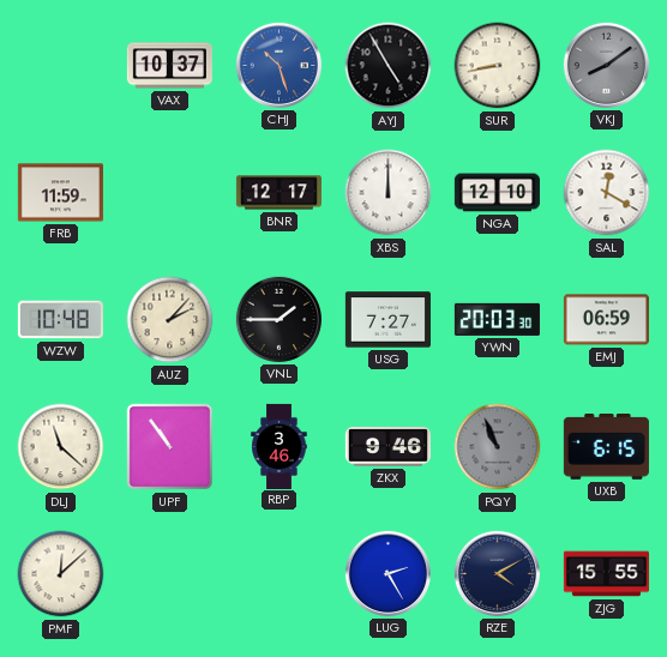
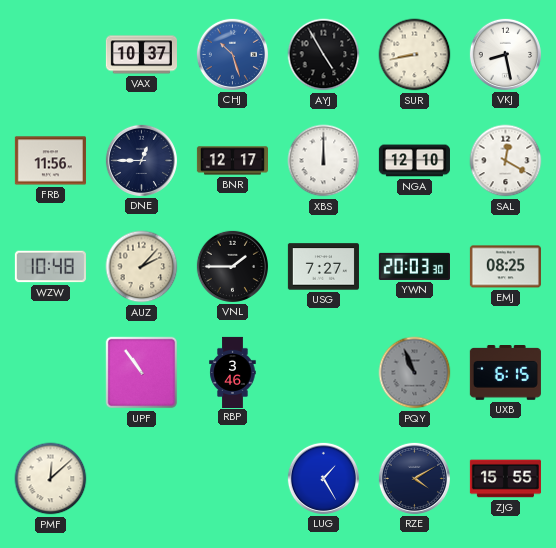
VKJ: 8:09 -> 8:28
VKJ dial: grey -> white
FRB: 11:59 -> 11:56
DNE: none -> 12:45
EMJ: 06:59 -> 08:25
DLJ: 11:22 -> none
ZKX: 9:46 -> none
LUG: 2:25 -> 1:25
